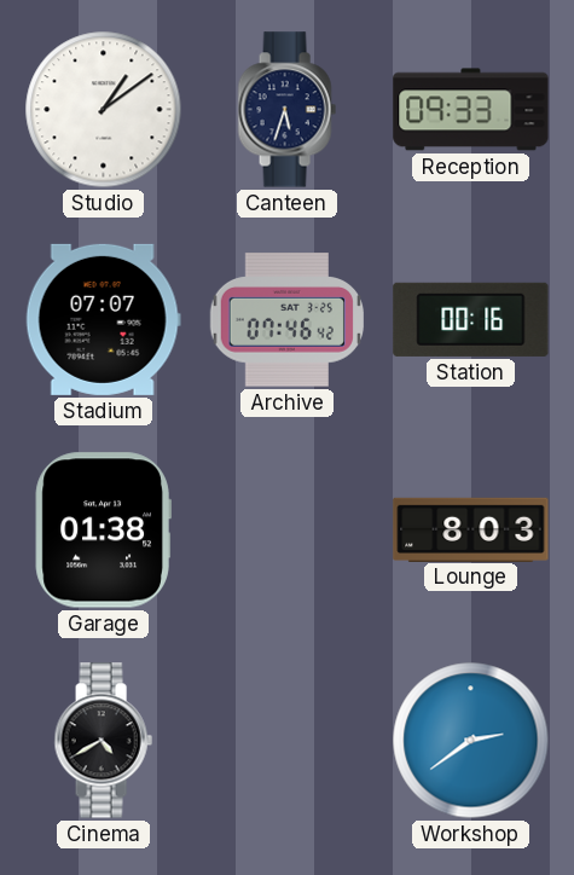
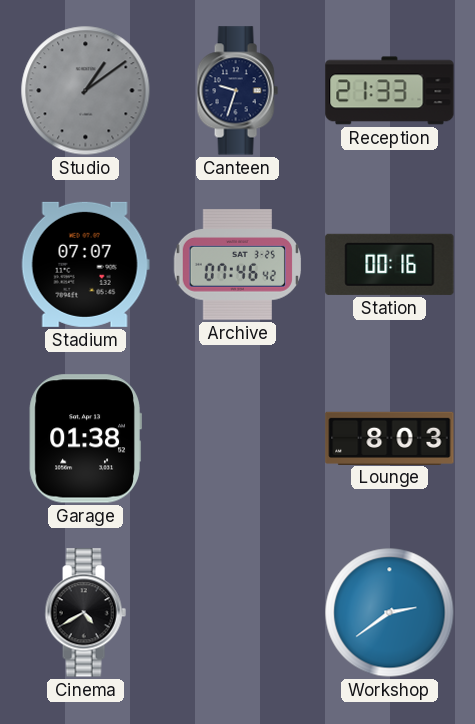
Studio dial: white -> grey
Canteen: 5:33 -> 9:33
Reception: 09:33 -> 21:33
